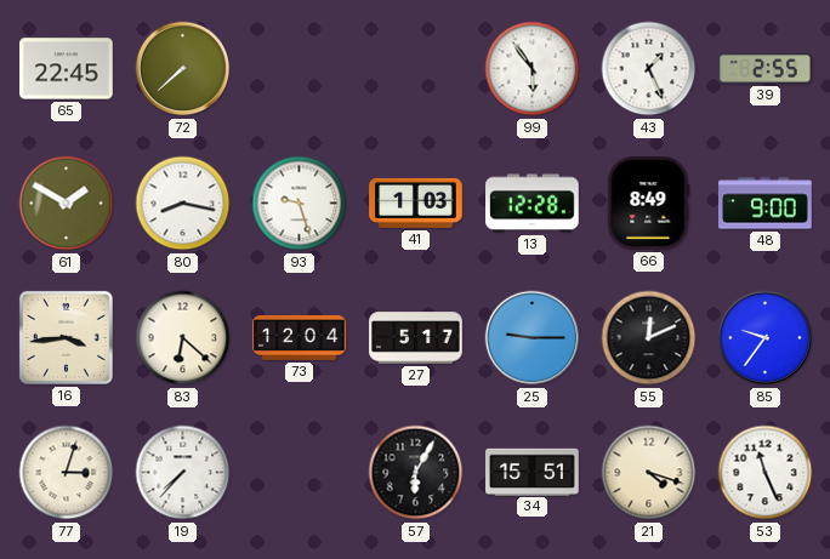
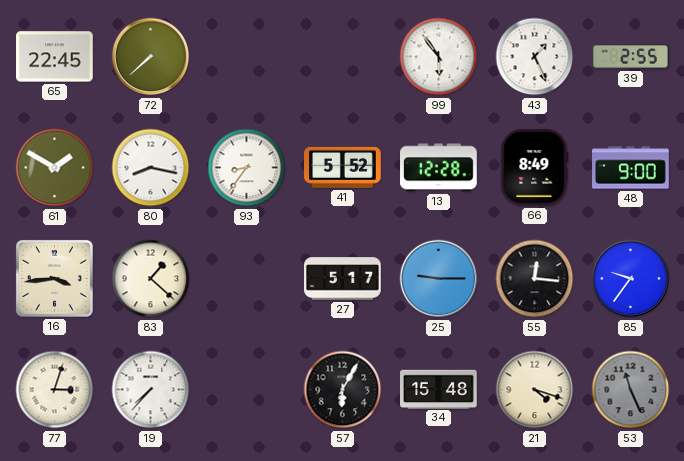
93: 9:27 -> 8:36
41: 1:03 -> 5:52
83: 6:22 -> 1:22
73: 12:04 -> none
55: 12:11 -> 12:16
34: 15:51 -> 15:48
53 dial: white -> grey
